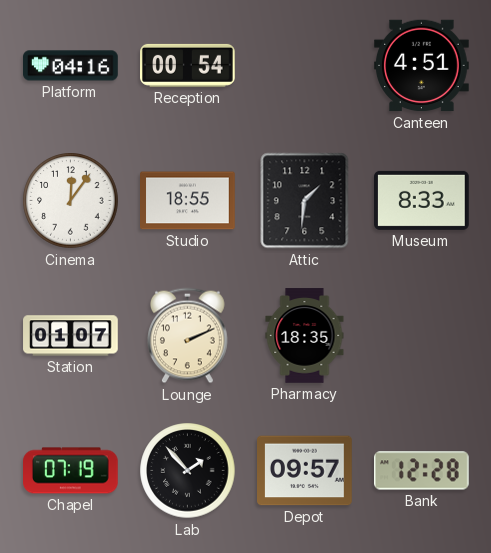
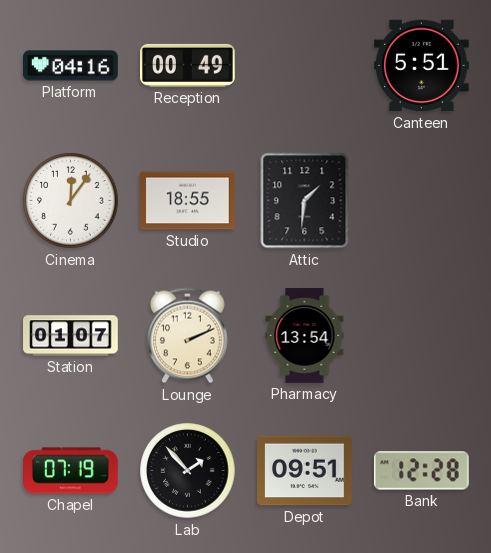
Reception: 00:54 -> 00:49
Canteen: 4:51 -> 5:51
Museum: 8:33 -> none
Pharmacy: 18:35 -> 13:54
Depot: 09:57 -> 09:51
